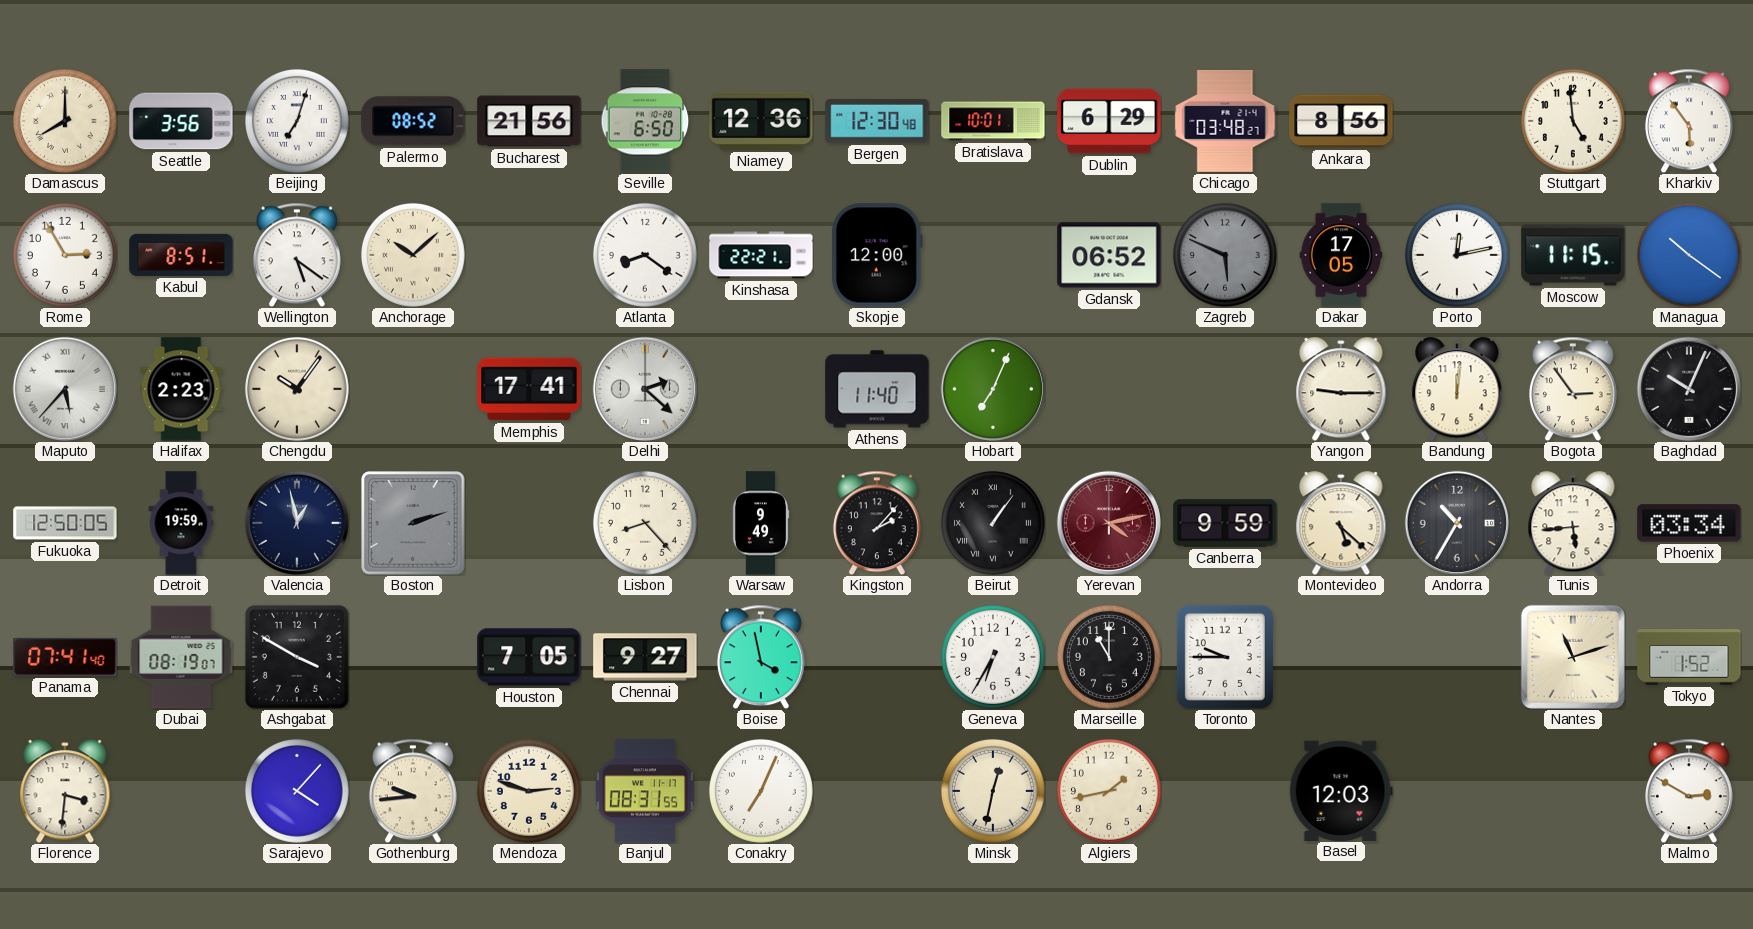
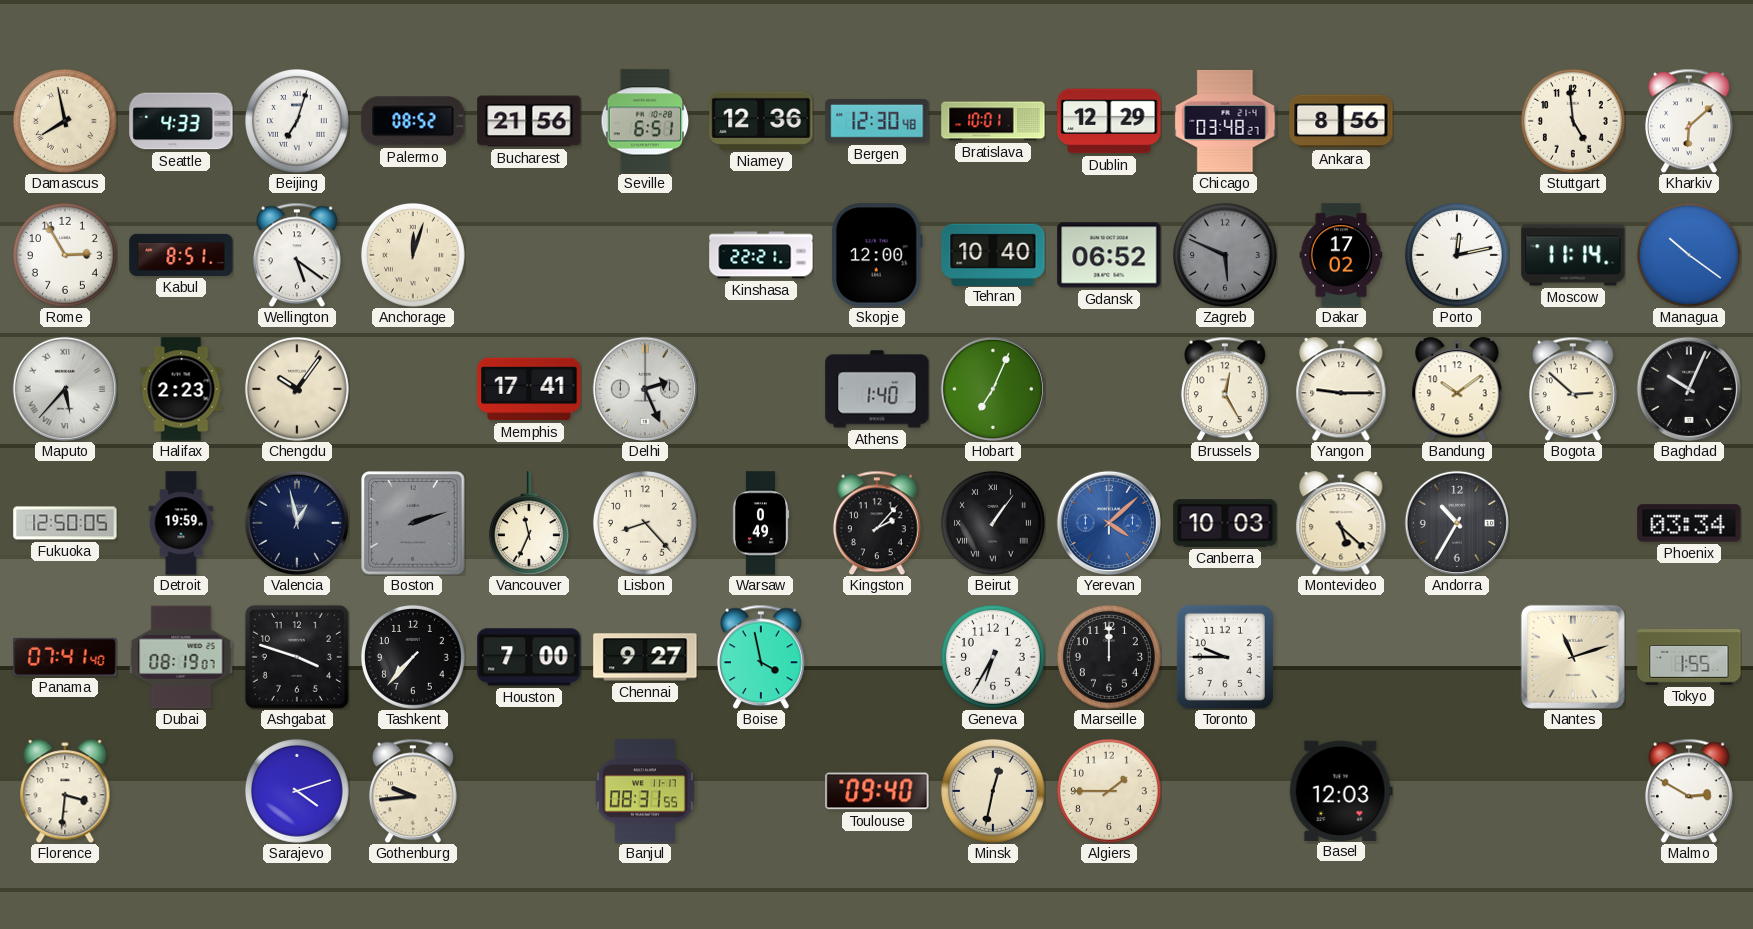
Damascus: 8:00 -> 7:58
Seattle: 3:56 -> 4:33
Seville: 6:50 -> 6:51
Dublin: 6:29 -> 12:29
Kharkiv: 5:54 -> 6:08
Anchorage: 10:08 -> 12:03
Atlanta: 8:21 -> none
Tehran: none -> 10:40
Dakar: 17:05 -> 17:02
Moscow: 11:15 -> 11:14
Delhi: 2:22 -> 2:26
Athens: 11:40 -> 1:40
Brussels: none -> 12:25
Bandung: 12:01 -> 10:09
Bogota: 2:54 -> 2:52
Vancouver: none -> 11:34
Warsaw: 9:49 -> 0:49
Yerevan: 4:13 -> 4:08
Yerevan dial: burgundy -> blue
Canberra: 9:59 -> 10:03
Tunis: 5:44 -> none
Ashgabat: 3:50 -> 3:48
Tashkent: none -> 7:37
Houston: 7:05 -> 7:00
Marseille: 11:00 -> 12:00
Tokyo: 1:52 -> 1:55
Sarajevo: 4:07 -> 4:12
Mendoza: 2:48 -> none
Conakry: 7:04 -> none
Toulouse: none -> 09:40
Algiers: 1:43 -> 1:45
